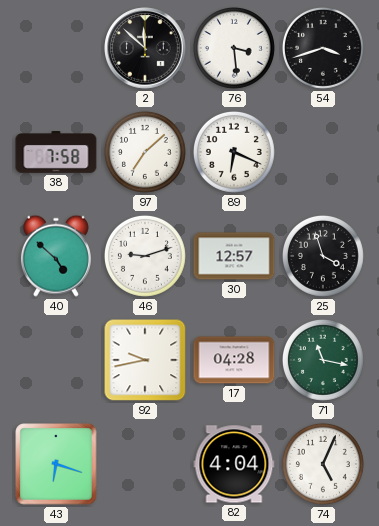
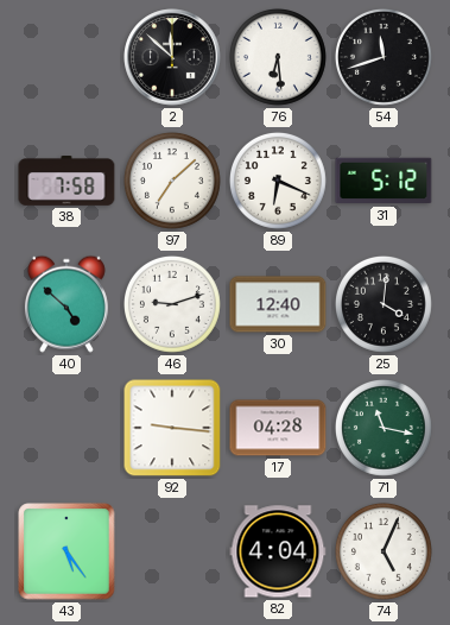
76: 3:29 -> 6:29
54: 3:42 -> 11:42
31: none -> 5:12
30: 12:57 -> 12:40
25: 3:57 -> 4:01
92: 9:43 -> 9:16
43: 6:18 -> 5:24
